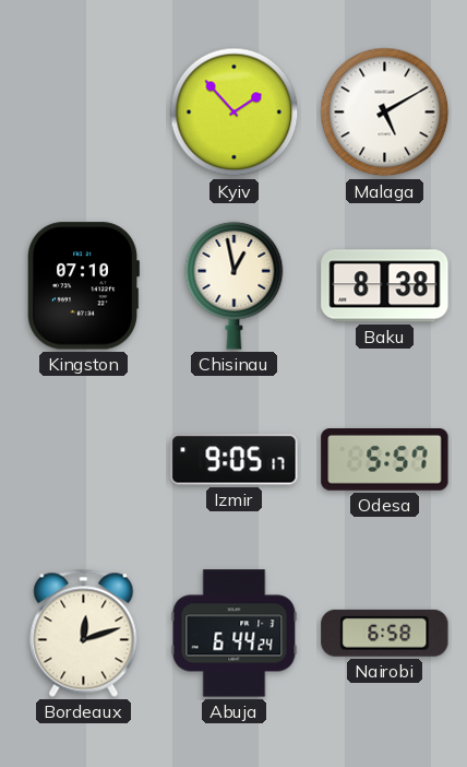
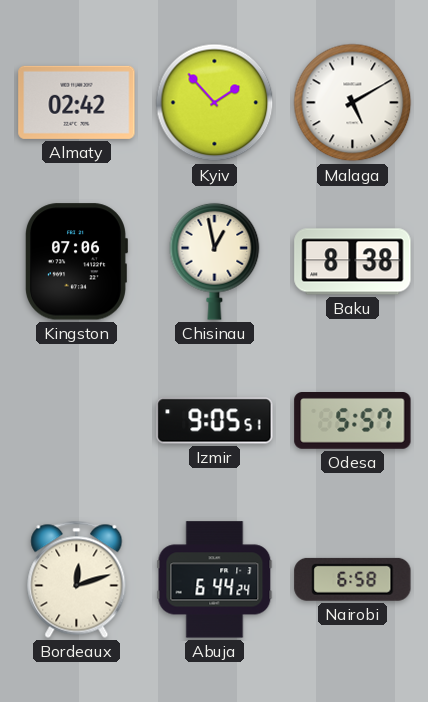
Almaty: none -> 02:42
Kingston: 07:10 -> 07:06
Izmir: 9:05:17 -> 9:05:51
